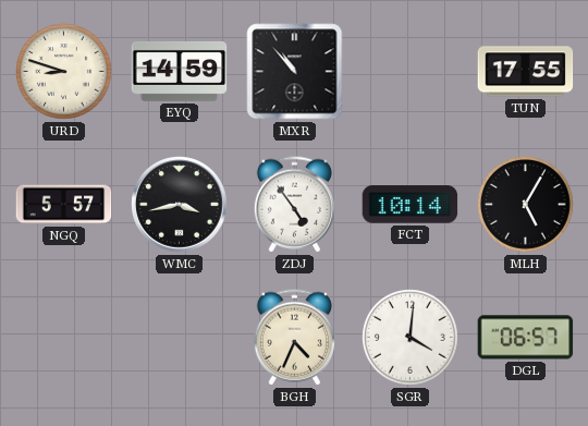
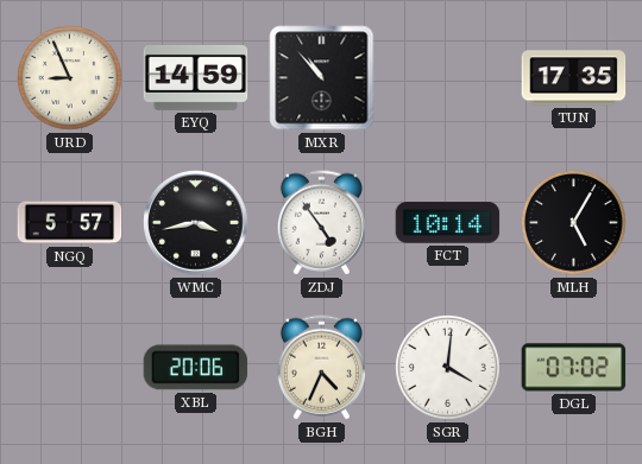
URD: 8:48 -> 8:56
TUN: 17:55 -> 17:35
XBL: none -> 20:06
DGL: 06:57 -> 07:02
